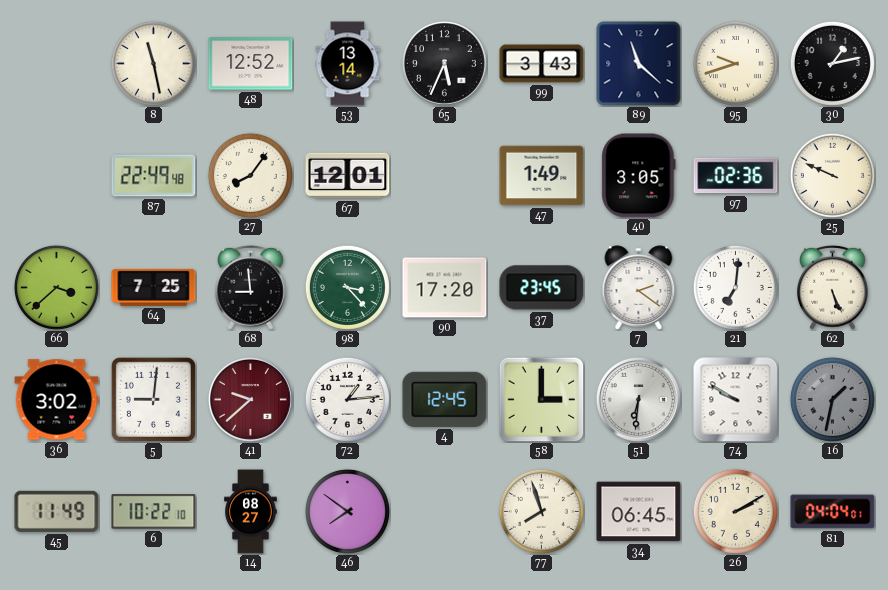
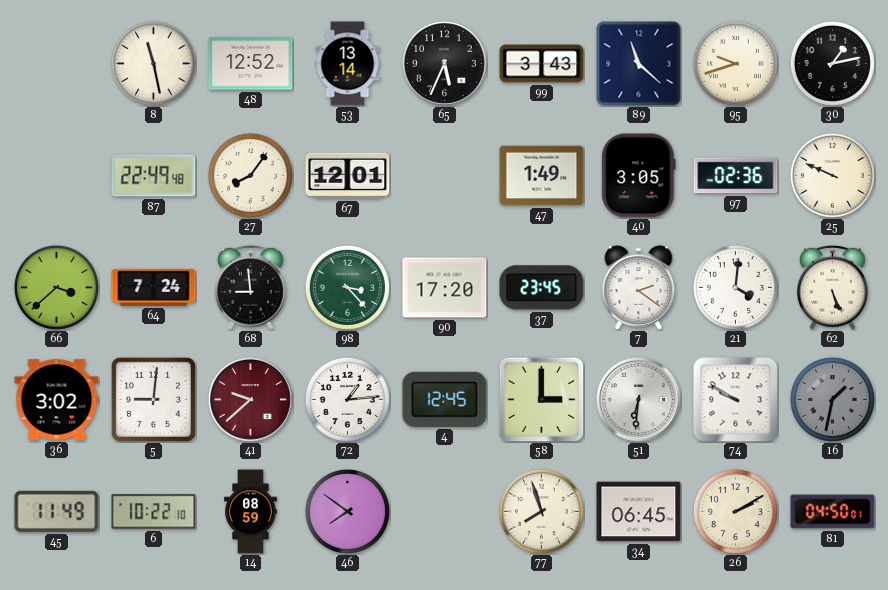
64: 7:25 -> 7:24
21: 7:01 -> 4:01
14: 08:27 -> 08:59
81: 04:04 -> 04:50
